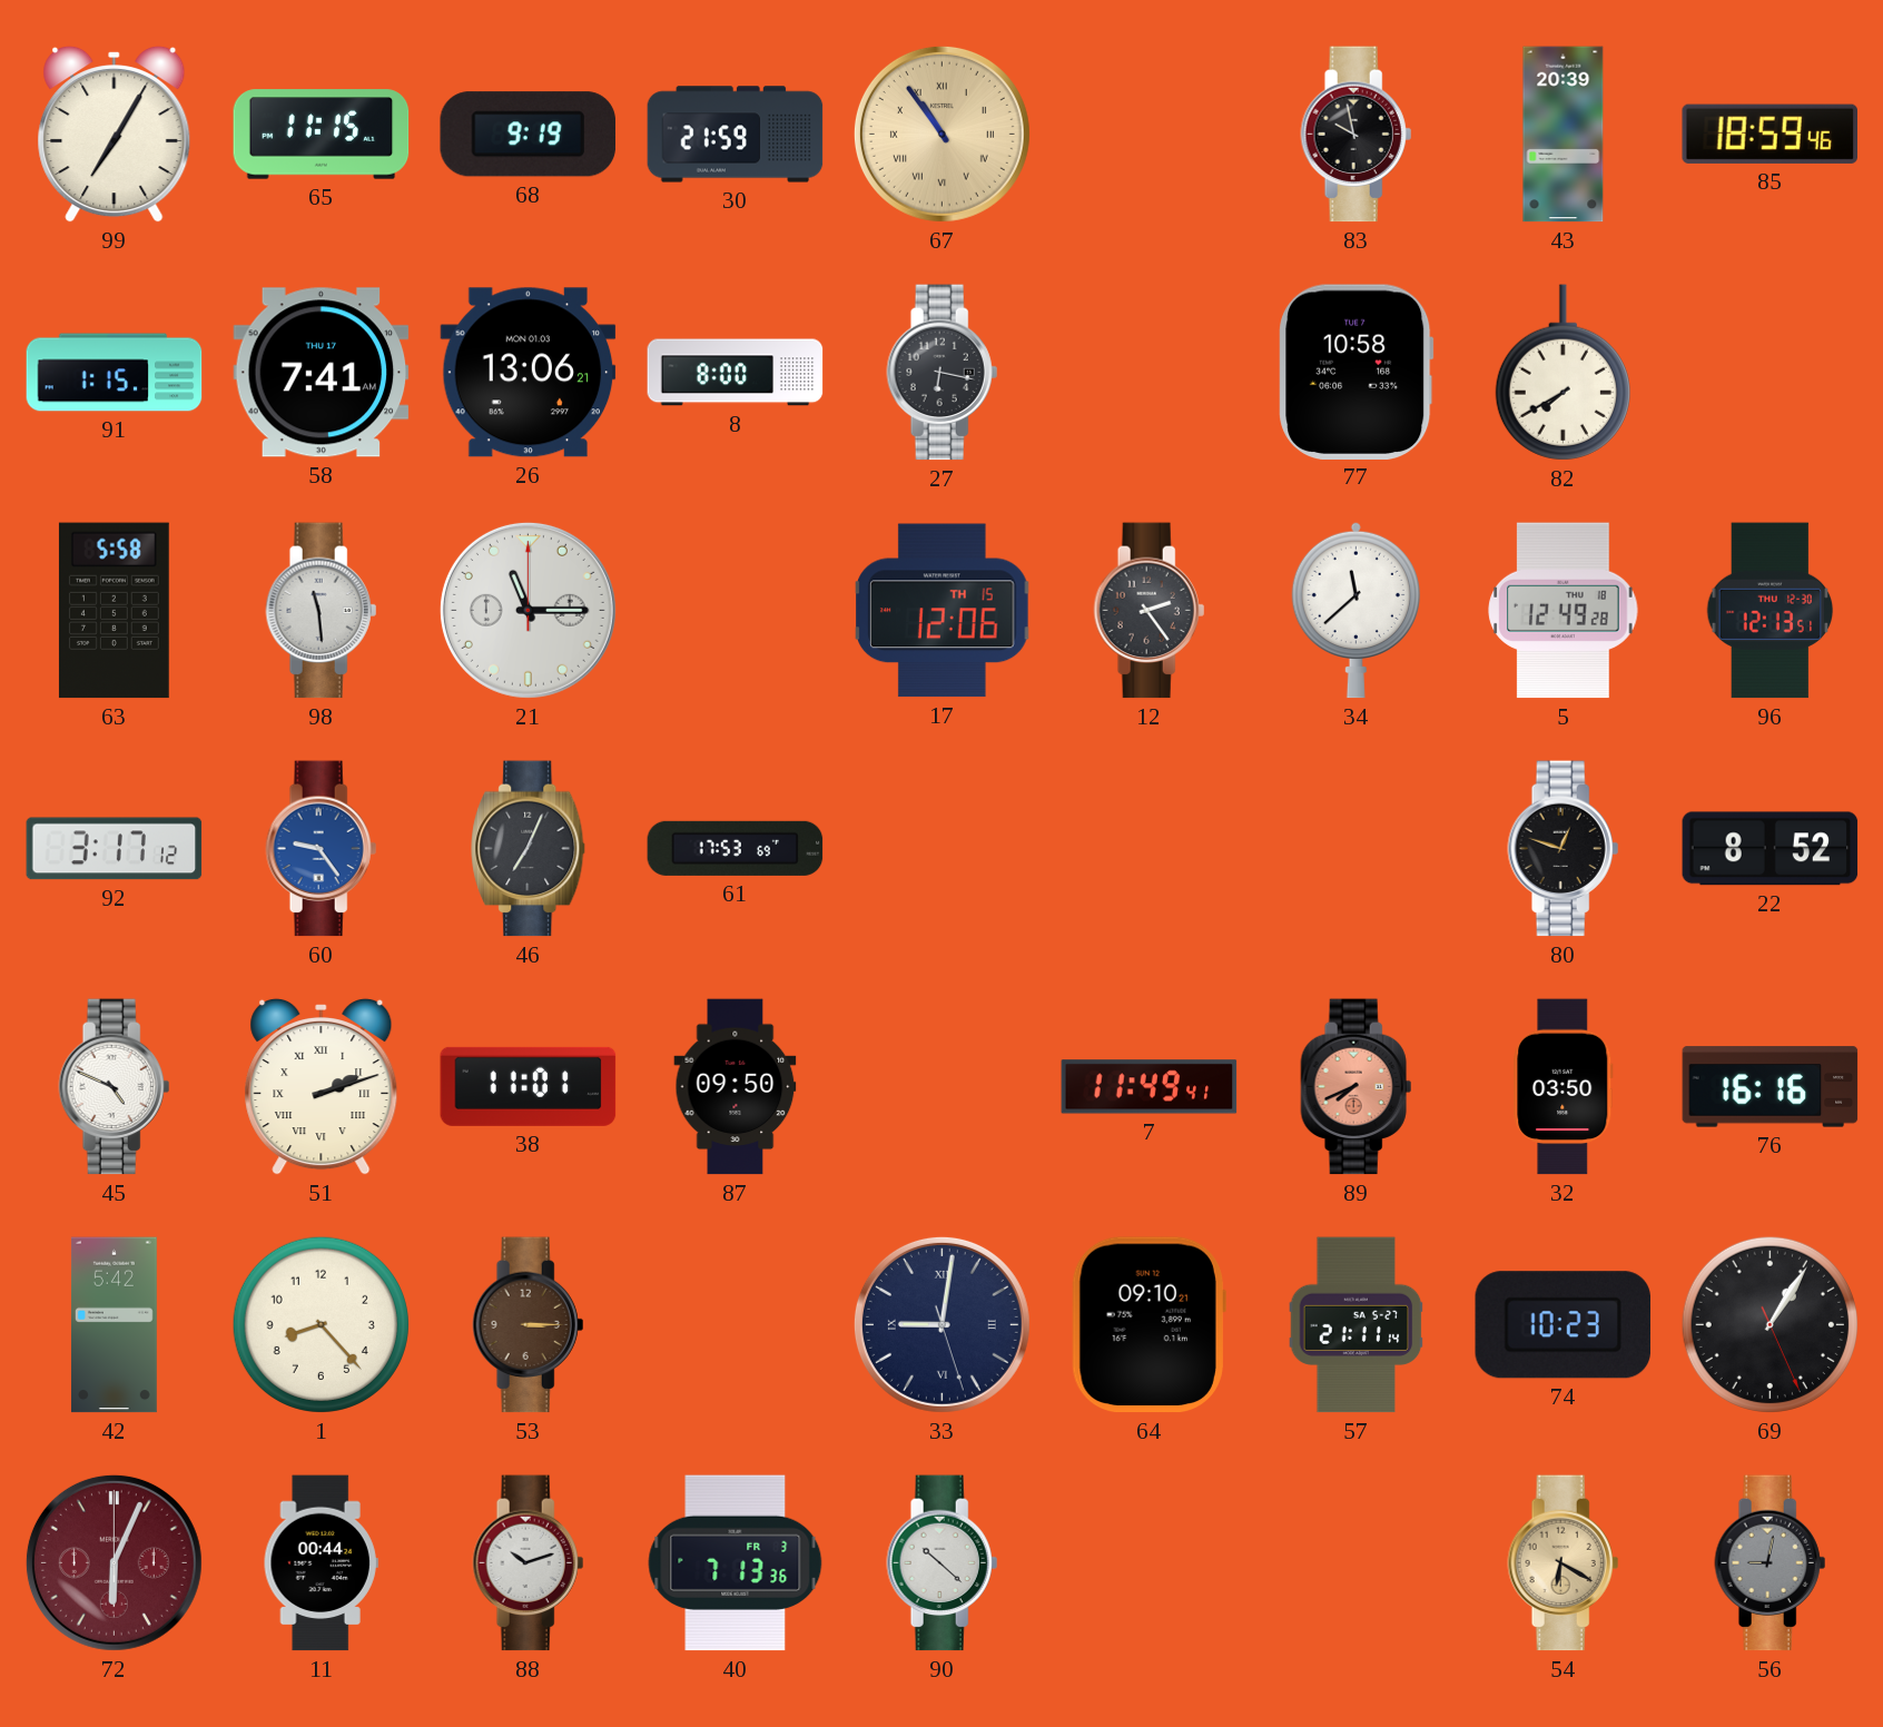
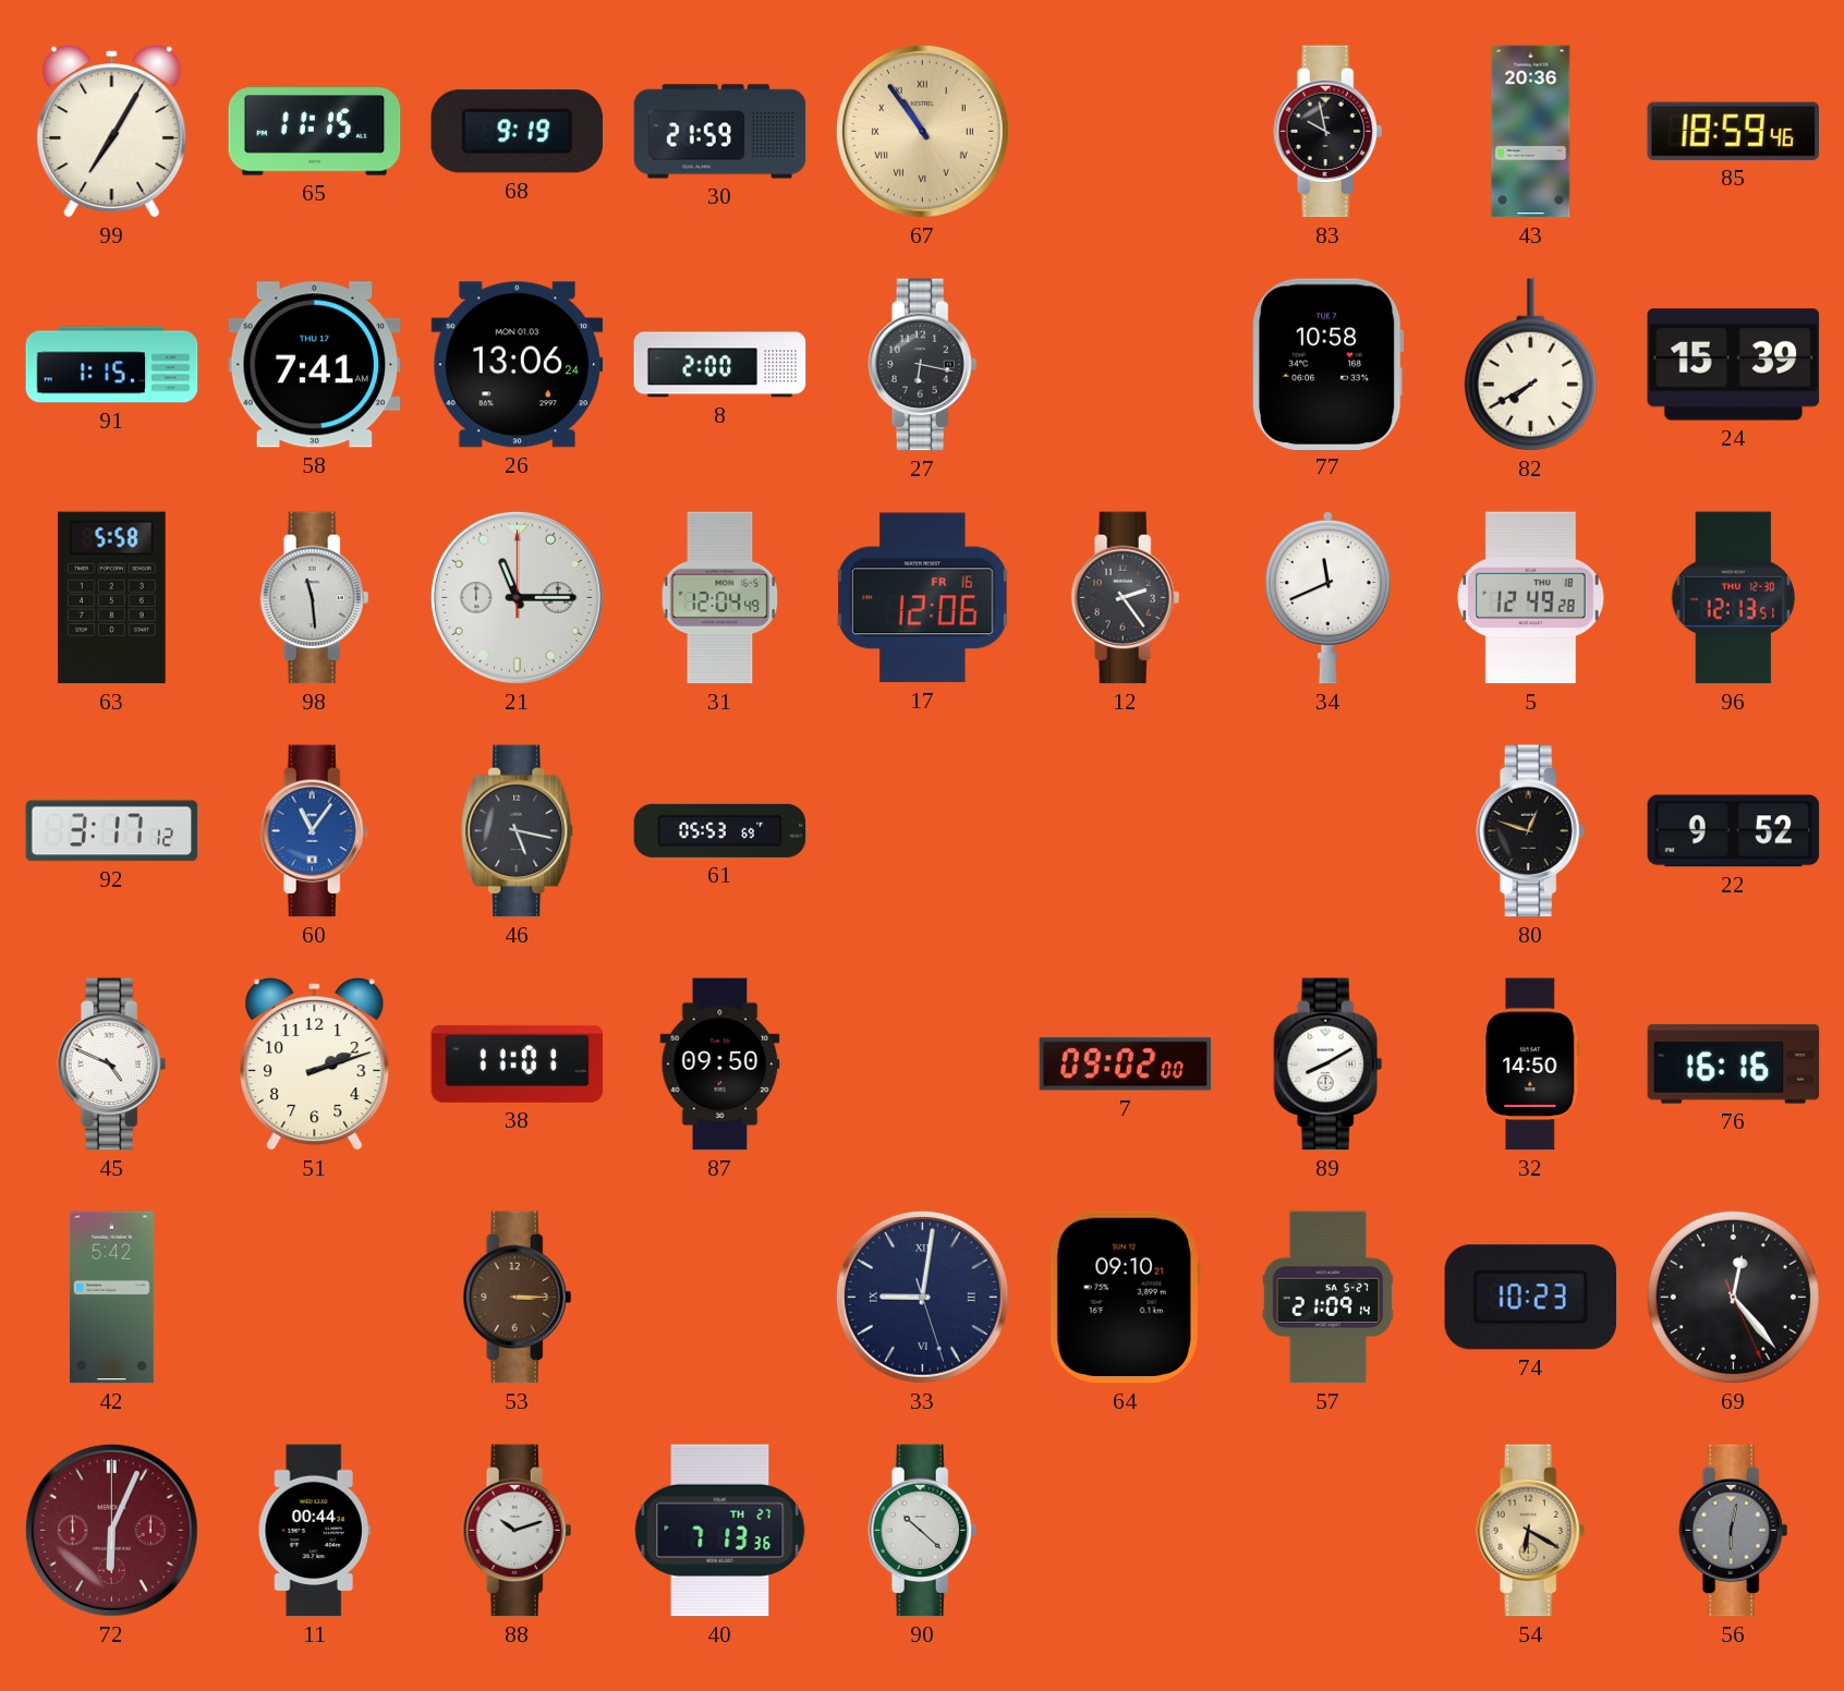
43: 20:39 -> 20:36
26: 13:06:21 -> 13:06:24
8: 8:00 -> 2:00
24: none -> 15:39
31: none -> 12:04
17 date: TH 15 -> FR 16
34: 11:38 -> 11:41
60: 9:24 -> 11:06
46: 7:04 -> 5:17
61: 17:53 -> 05:53
22: 8:52 -> 9:52
51 numerals: Roman -> Arabic
7: 11:49 -> 09:02
89: 7:41 -> 8:10
89 dial: salmon -> white
32: 03:50 -> 14:50
1: 8:23 -> none
57: 21:11 -> 21:09
69: 1:05 -> 12:23
40 date: FR 3 -> TH 27
56: 9:02 -> 6:02
